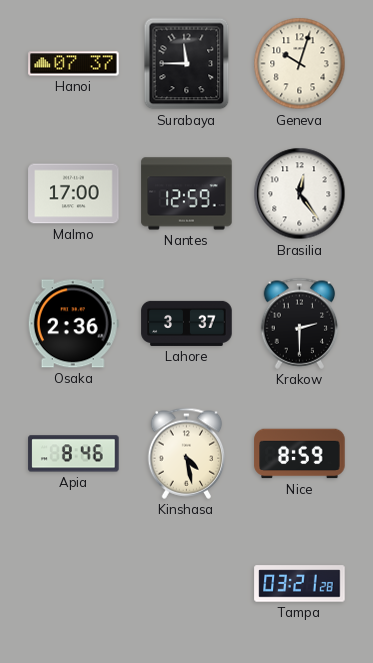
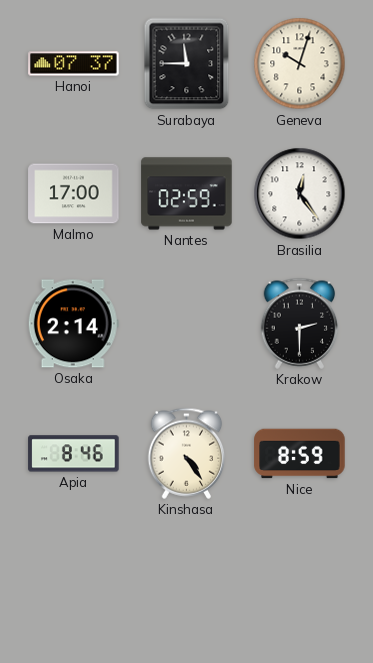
Nantes: 12:59 -> 02:59
Osaka: 2:36 -> 2:14
Lahore: 3:37 -> none
Kinshasa: 4:28 -> 4:24
Tampa: 03:21 -> none
